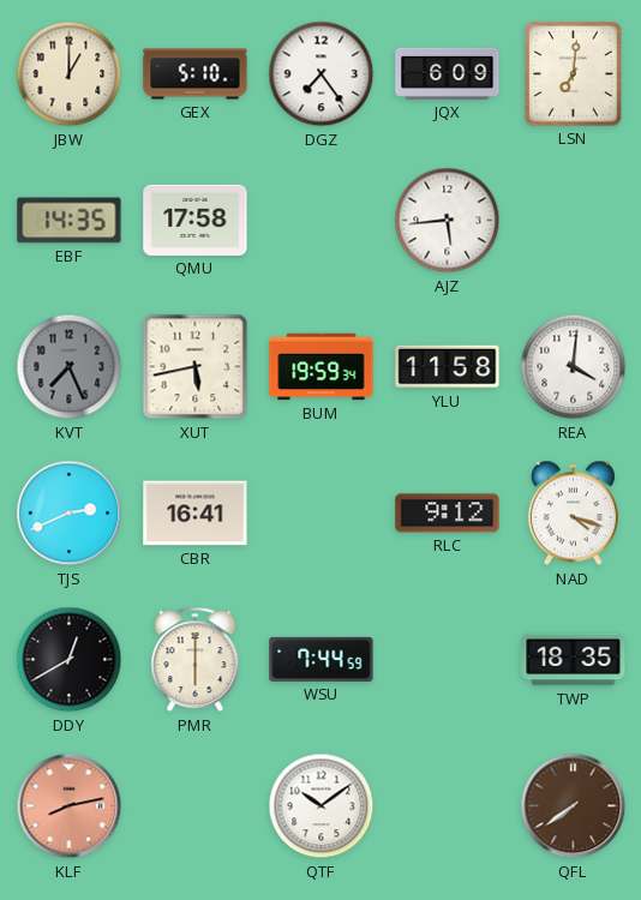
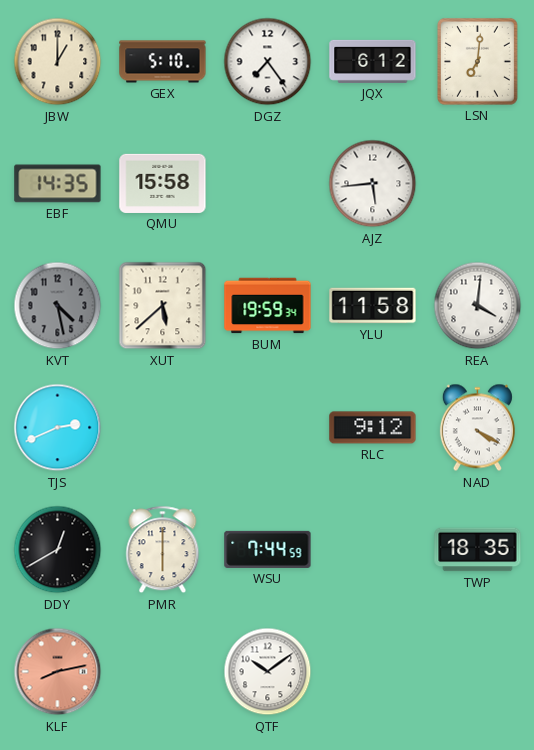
JQX: 6:09 -> 6:12
QMU: 17:58 -> 15:58
KVT: 7:26 -> 4:28
XUT: 5:43 -> 5:38
CBR: 16:41 -> none
NAD: 4:18 -> 4:20
QFL: 7:39 -> none
